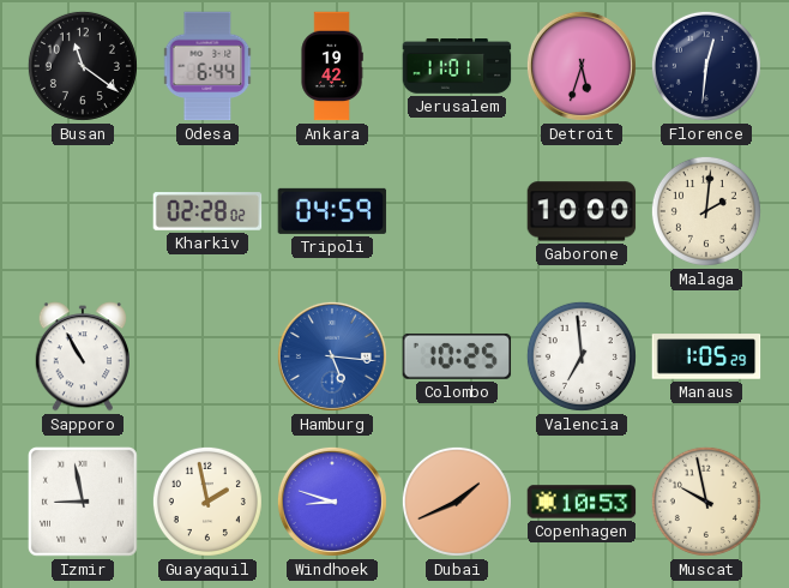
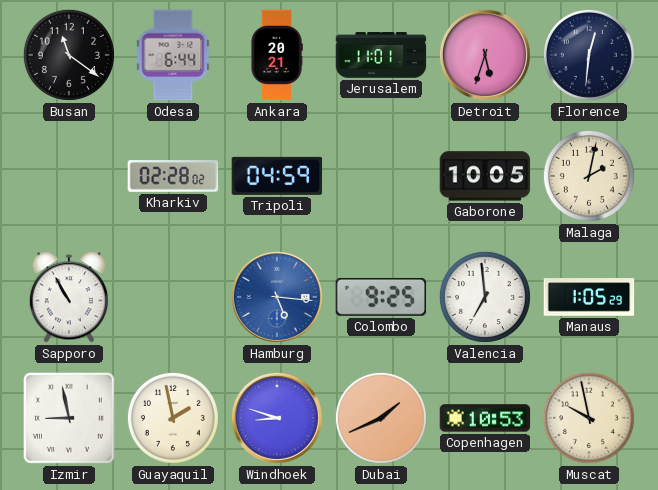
Ankara: 19:42 -> 20:21
Gaborone: 10:00 -> 10:05
Malaga: 2:01 -> 2:02
Colombo: 10:25 -> 9:25
